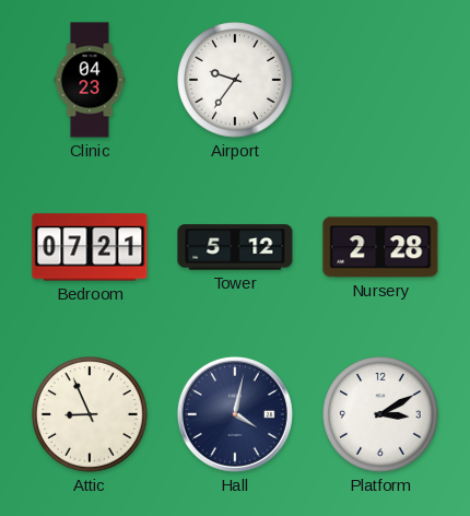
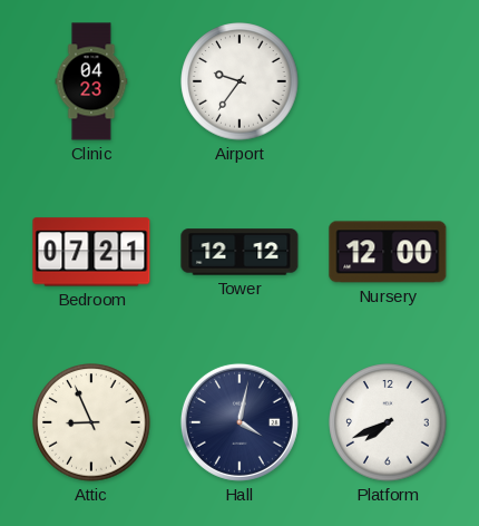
Tower: 5:12 -> 12:12
Nursery: 2:28 -> 12:00
Platform: 3:10 -> 7:41
